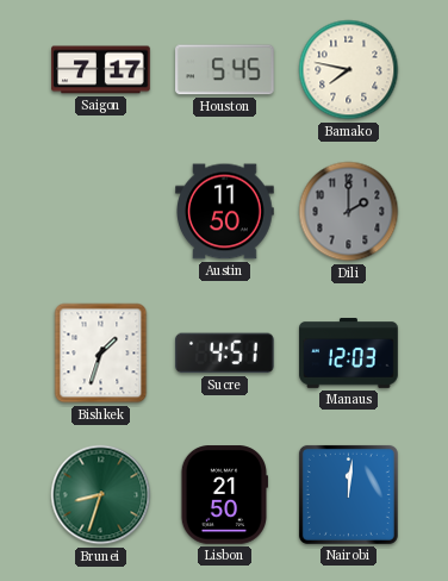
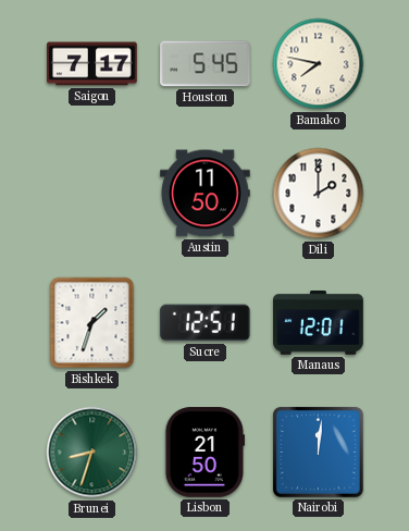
Dili dial: grey -> white
Sucre: 4:51 -> 12:51
Manaus: 12:03 -> 12:01
